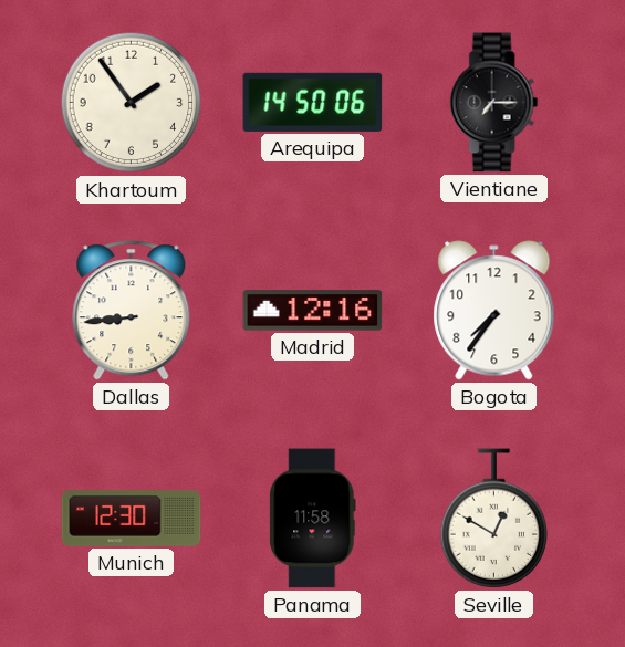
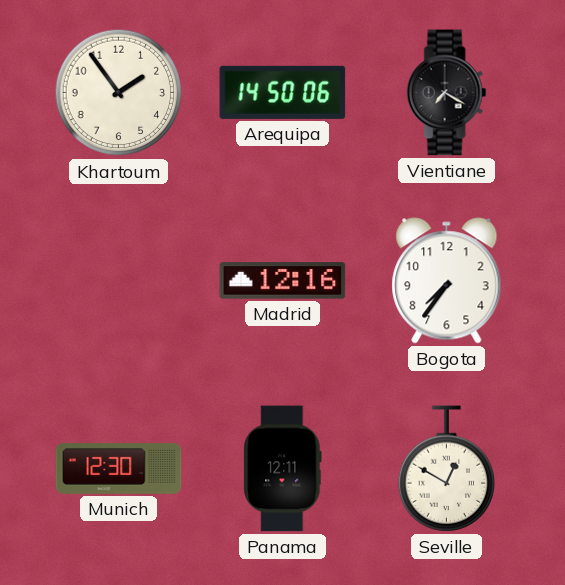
Vientiane: 7:15 -> 7:20
Dallas: 8:44 -> none
Panama: 11:58 -> 12:11
